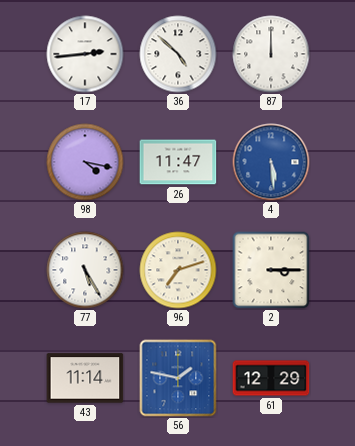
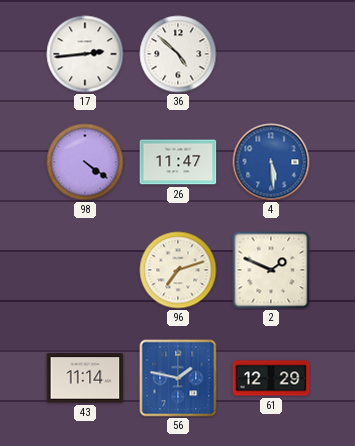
87: 12:00 -> none
98: 4:17 -> 4:21
77: 5:25 -> none
2: 3:15 -> 1:49
